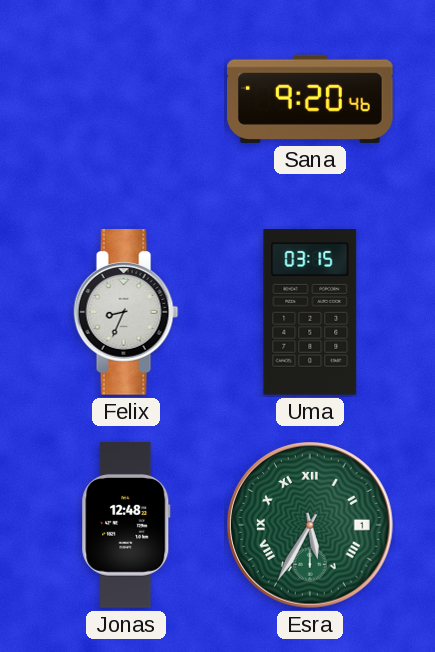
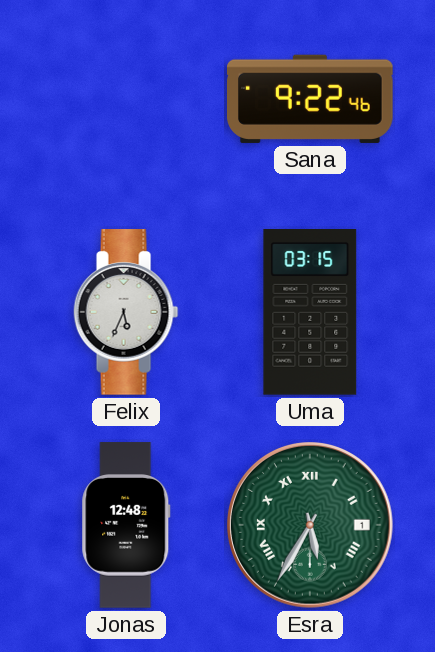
Sana: 9:20 -> 9:22
Felix: 8:34 -> 5:34
